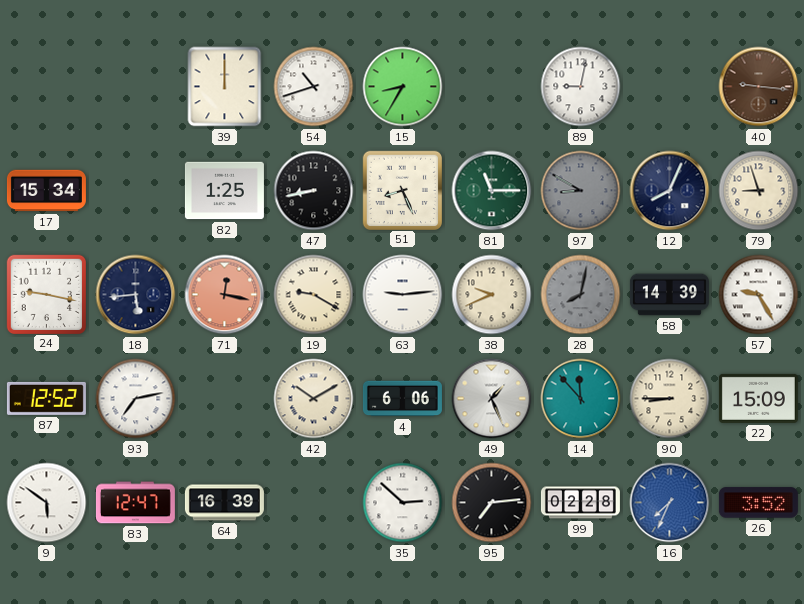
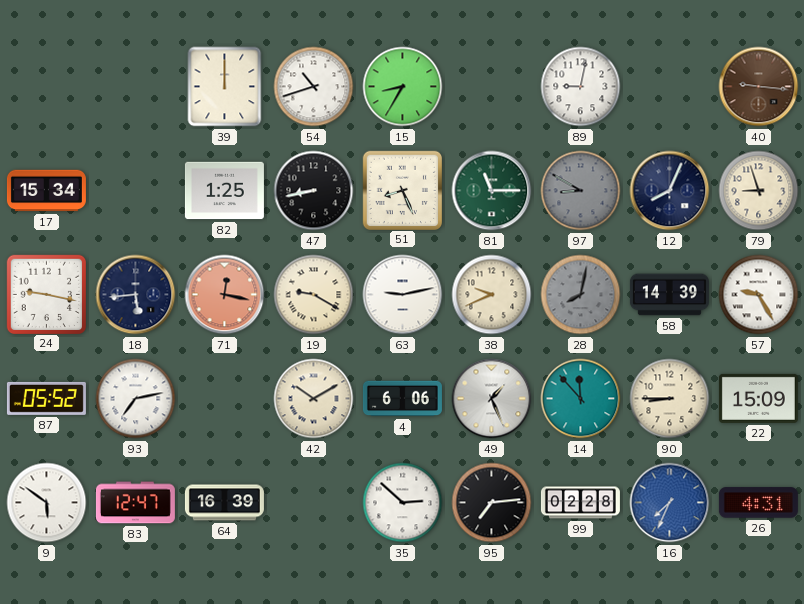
63: 9:14 -> 9:13
87: 12:52 -> 05:52
26: 3:52 -> 4:31
